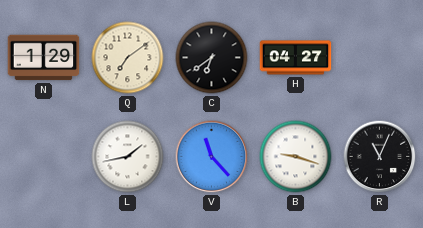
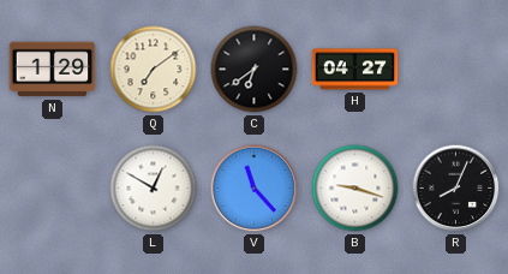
L: 1:43 -> 12:50
R: 11:04 -> 8:04
